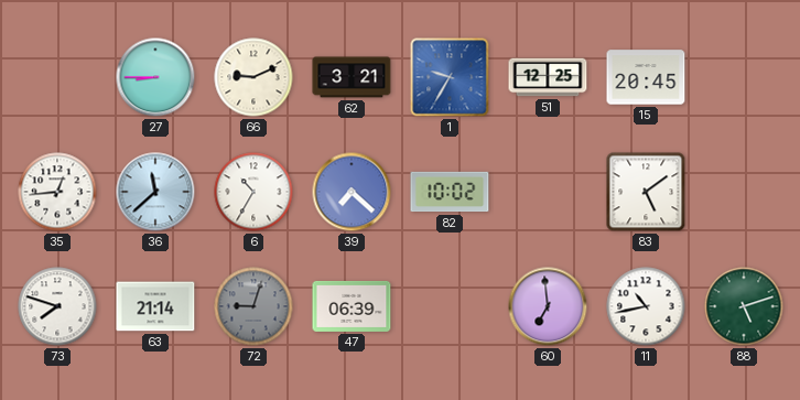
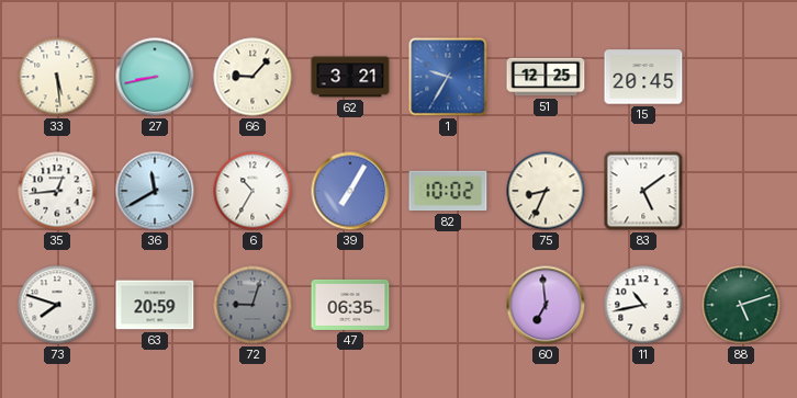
33: none -> 5:29
27: 8:45 -> 8:43
66: 9:11 -> 9:07
36: 11:38 -> 11:40
39: 7:22 -> 7:05
75: none -> 8:34
63: 21:14 -> 20:59
47: 06:39 -> 06:35
